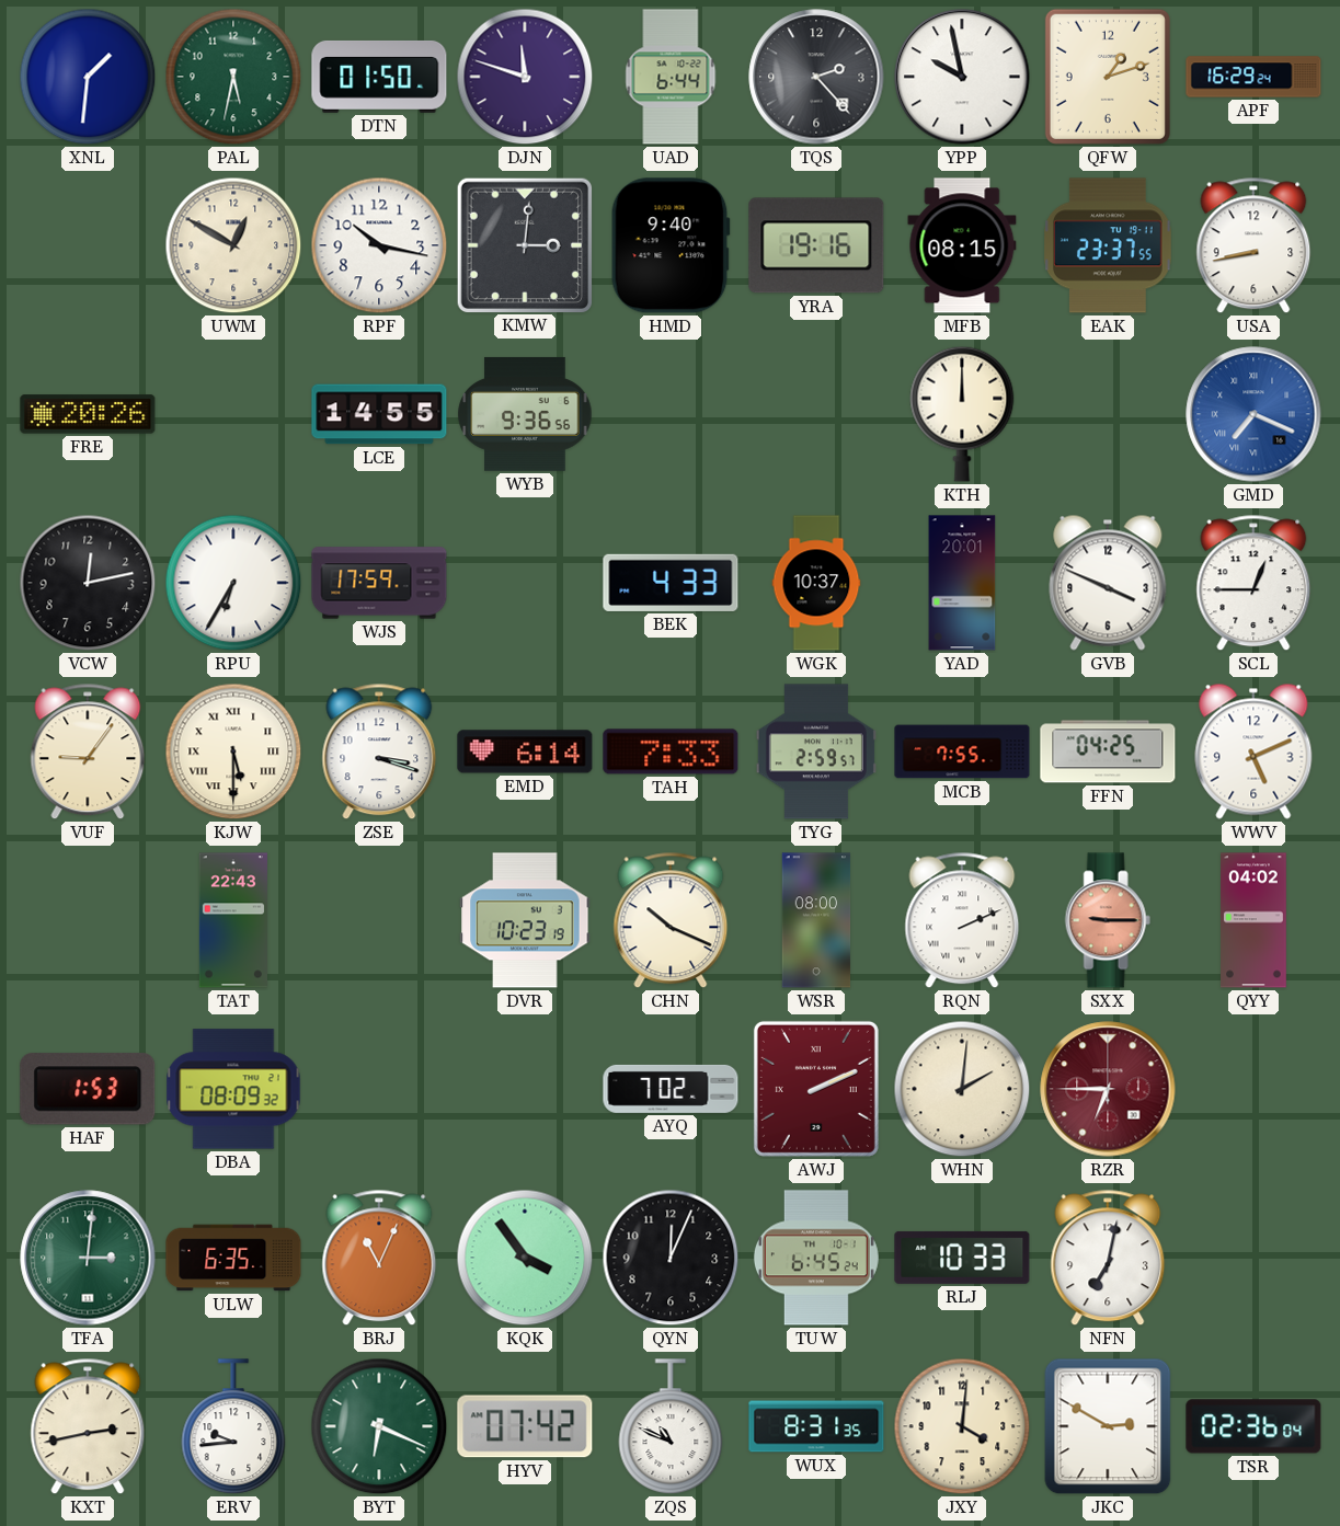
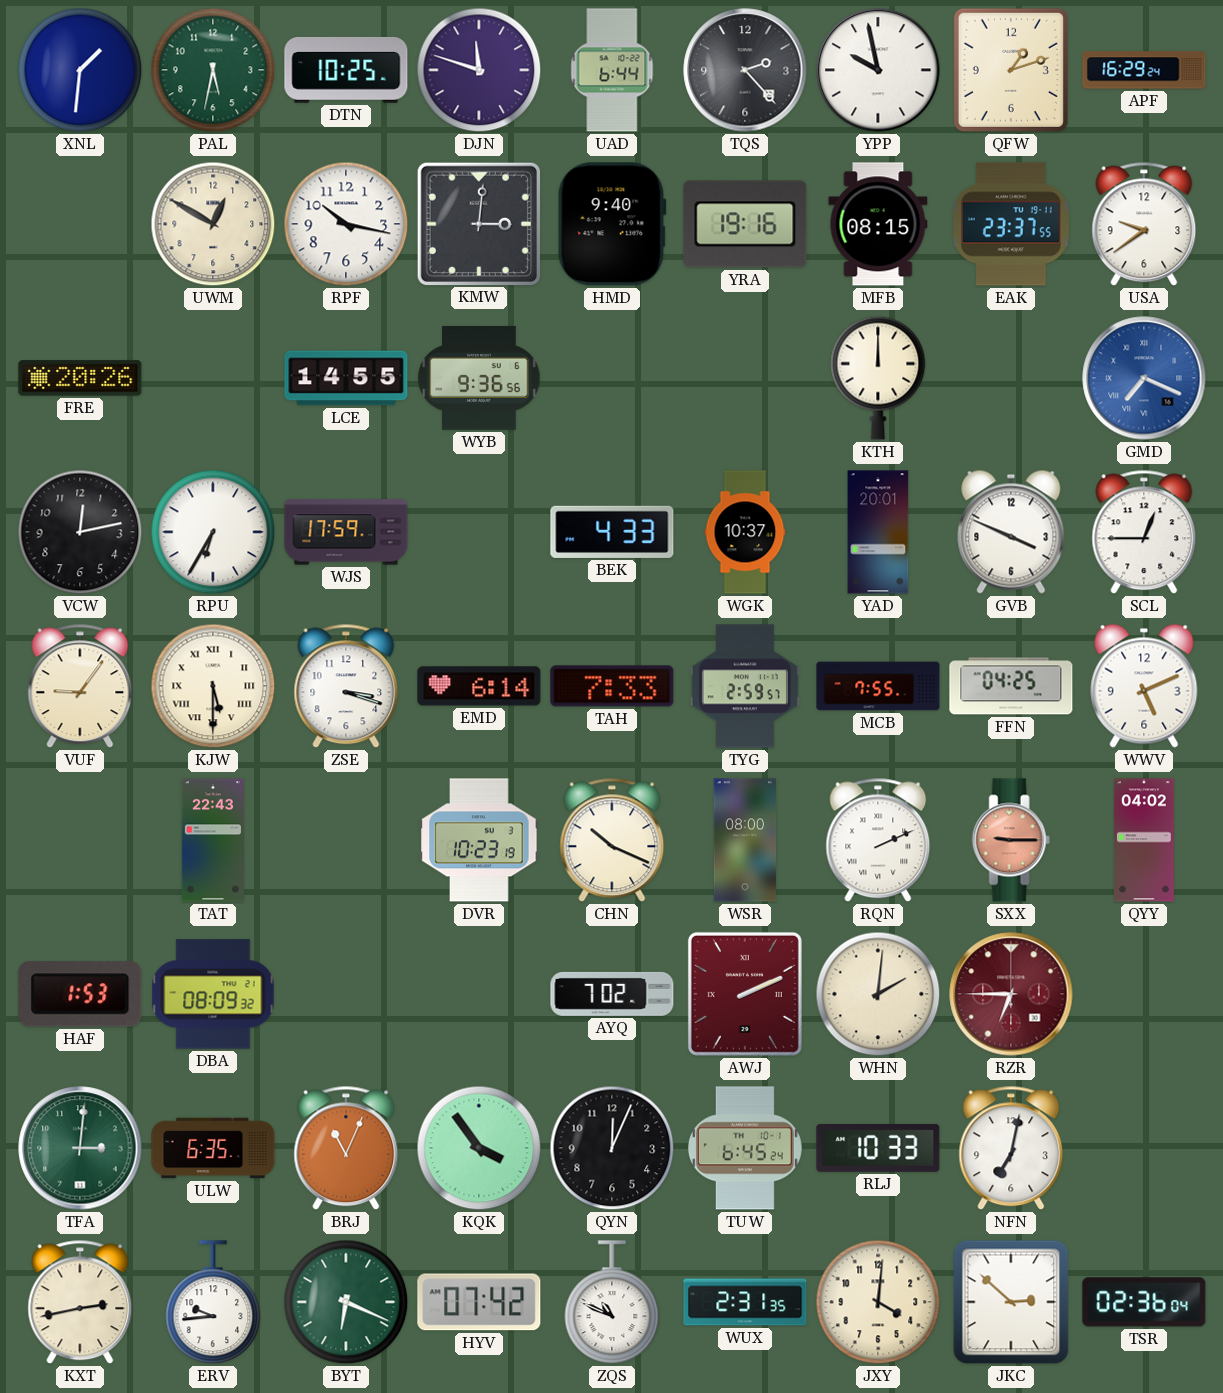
DTN: 01:50 -> 10:25
USA: 8:43 -> 9:39
WUX: 8:31 -> 2:31
JKC: 2:50 -> 2:52
